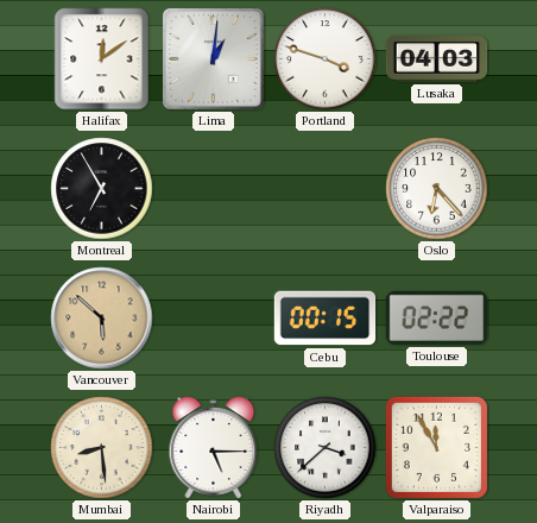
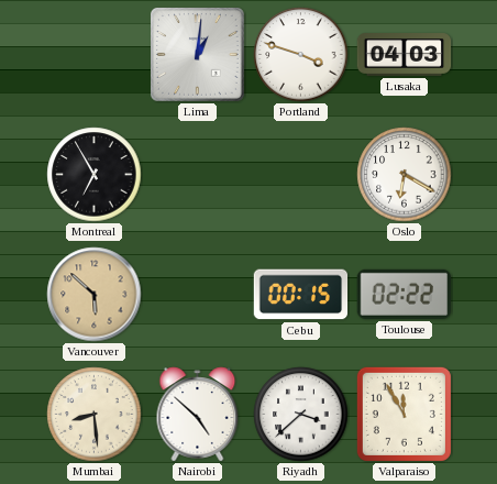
Halifax: 12:09 -> none
Oslo: 6:23 -> 6:20
Nairobi: 5:15 -> 4:52
